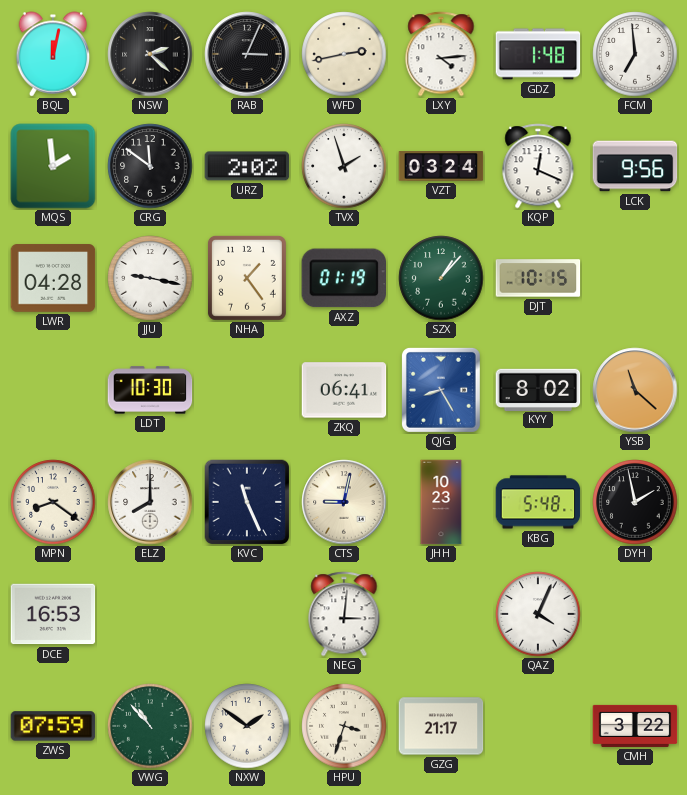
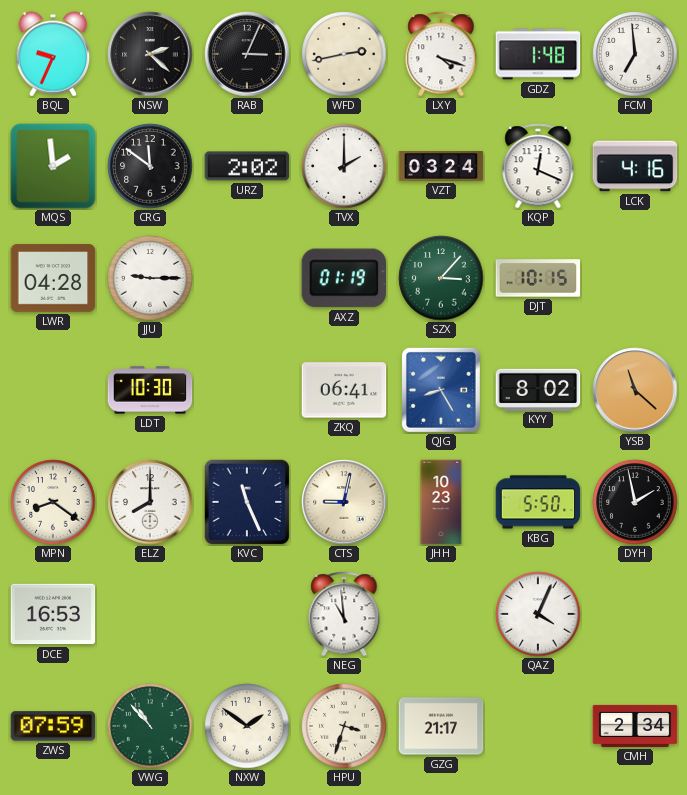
BQL: 12:02 -> 9:34
LXY: 4:14 -> 4:18
TVX: 1:57 -> 2:00
LCK: 9:56 -> 4:16
JJU: 9:17 -> 9:15
NHA: 1:24 -> none
SZX: 1:07 -> 3:07
KBG: 5:48 -> 5:50
NEG: 3:01 -> 10:59
CMH: 3:22 -> 2:34
